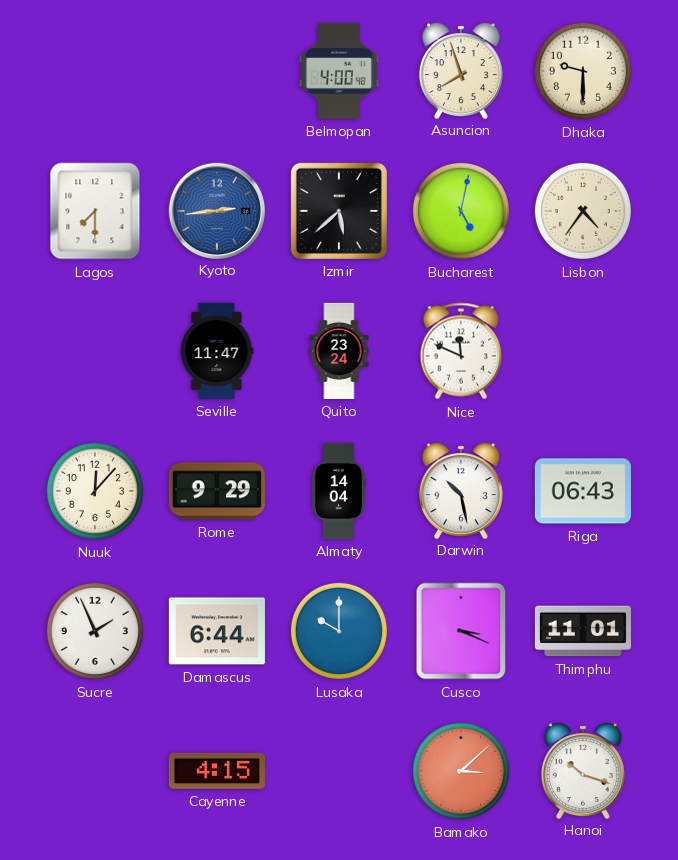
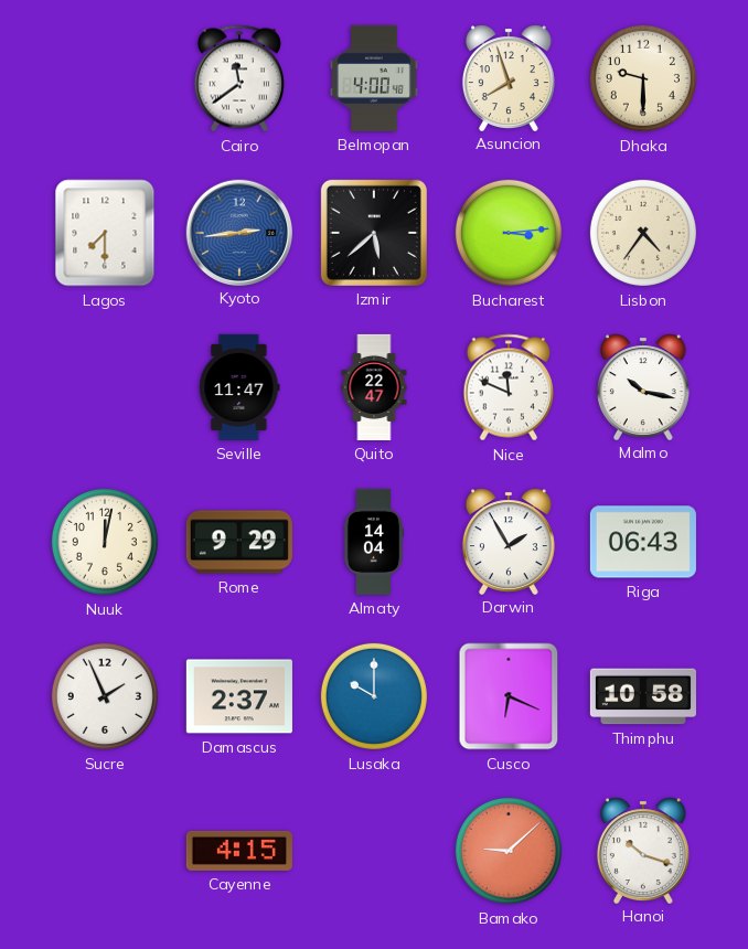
Cairo: none -> 11:39
Bucharest: 5:02 -> 3:14
Quito: 23:24 -> 22:47
Malmo: none -> 10:17
Nuuk: 12:07 -> 12:02
Darwin: 10:28 -> 1:55
Damascus: 6:44 -> 2:37
Cusco: 3:19 -> 6:19
Thimphu: 11:01 -> 10:58
Bamako: 3:08 -> 9:08
